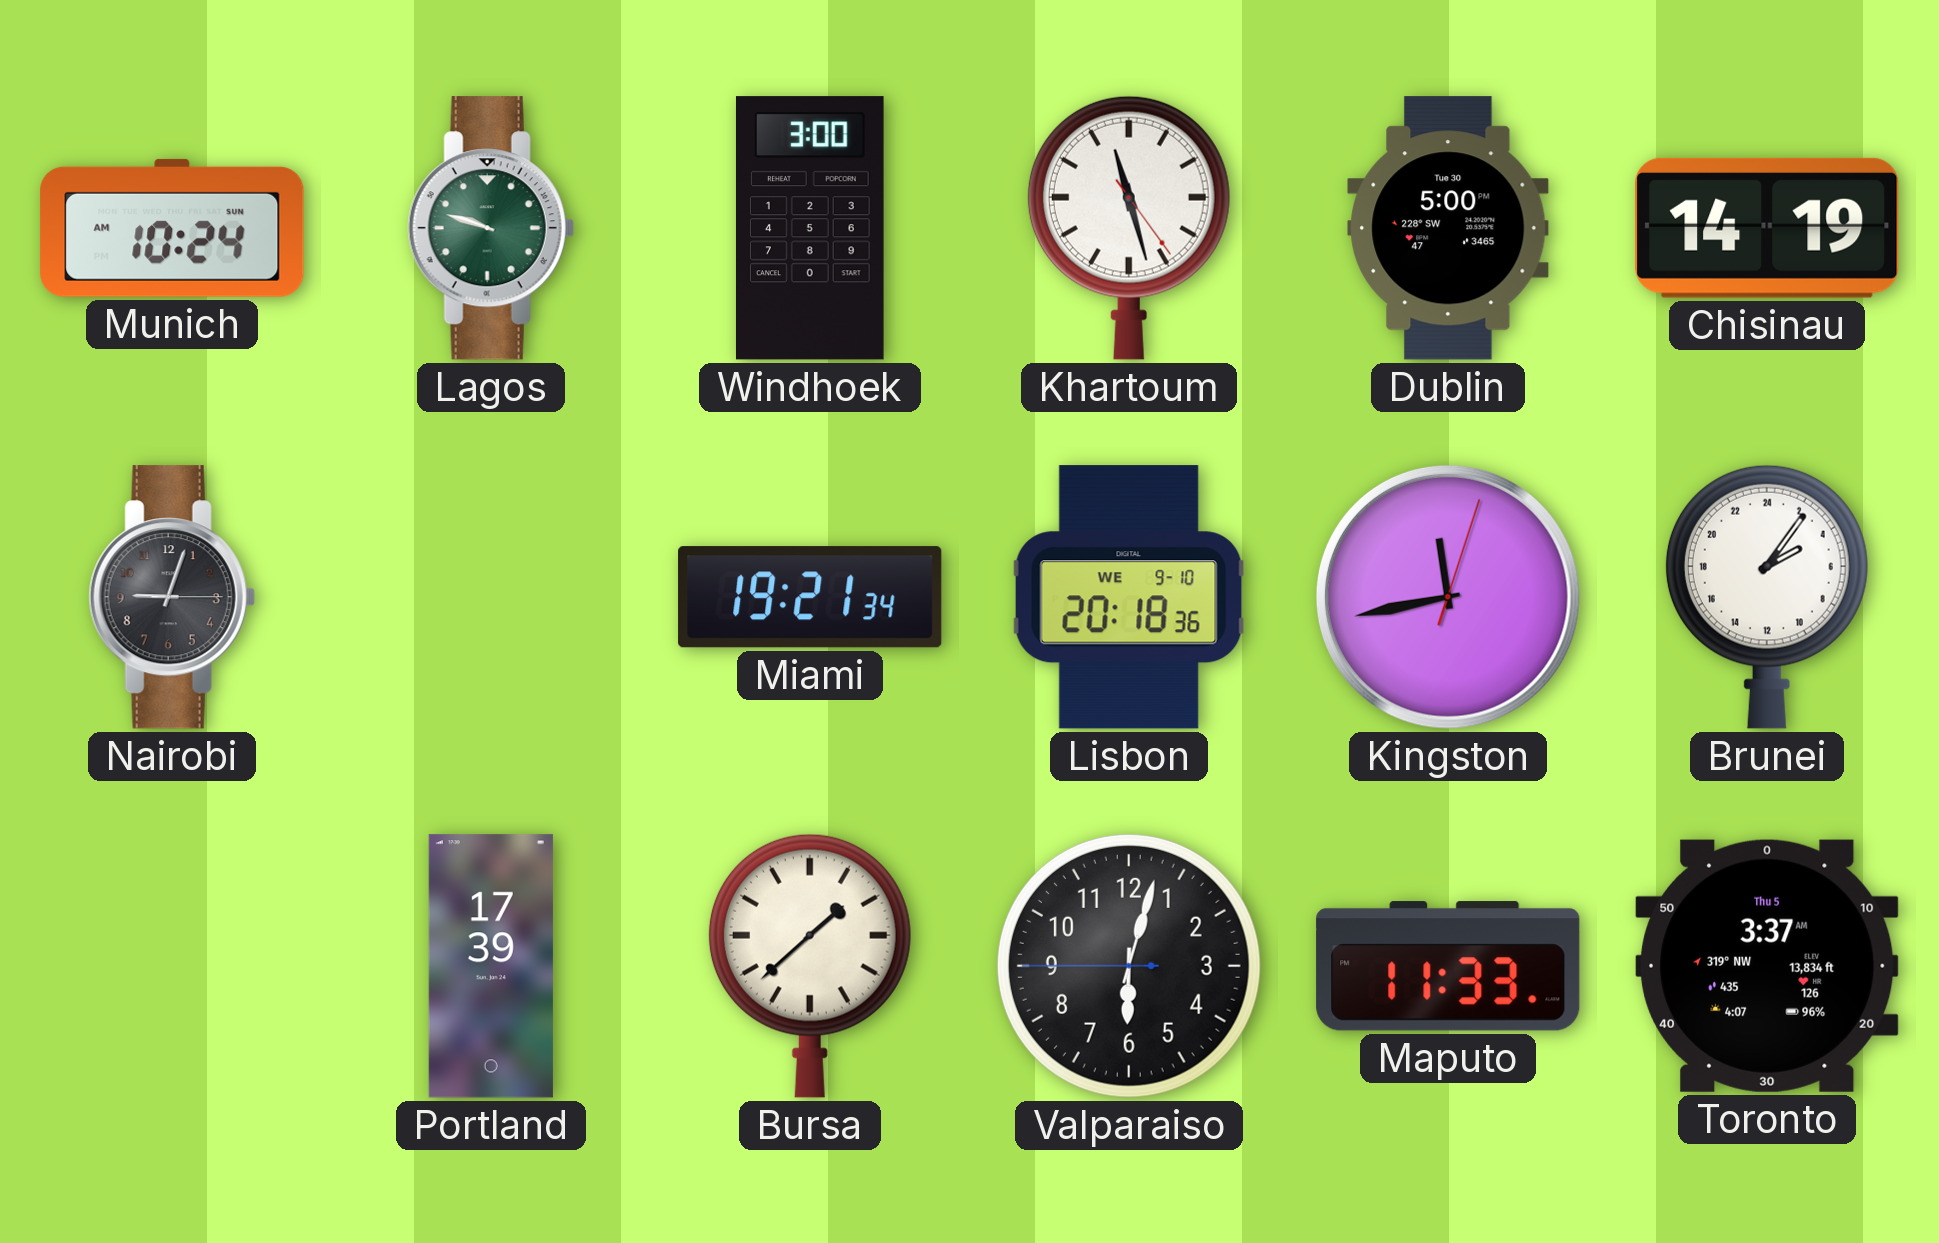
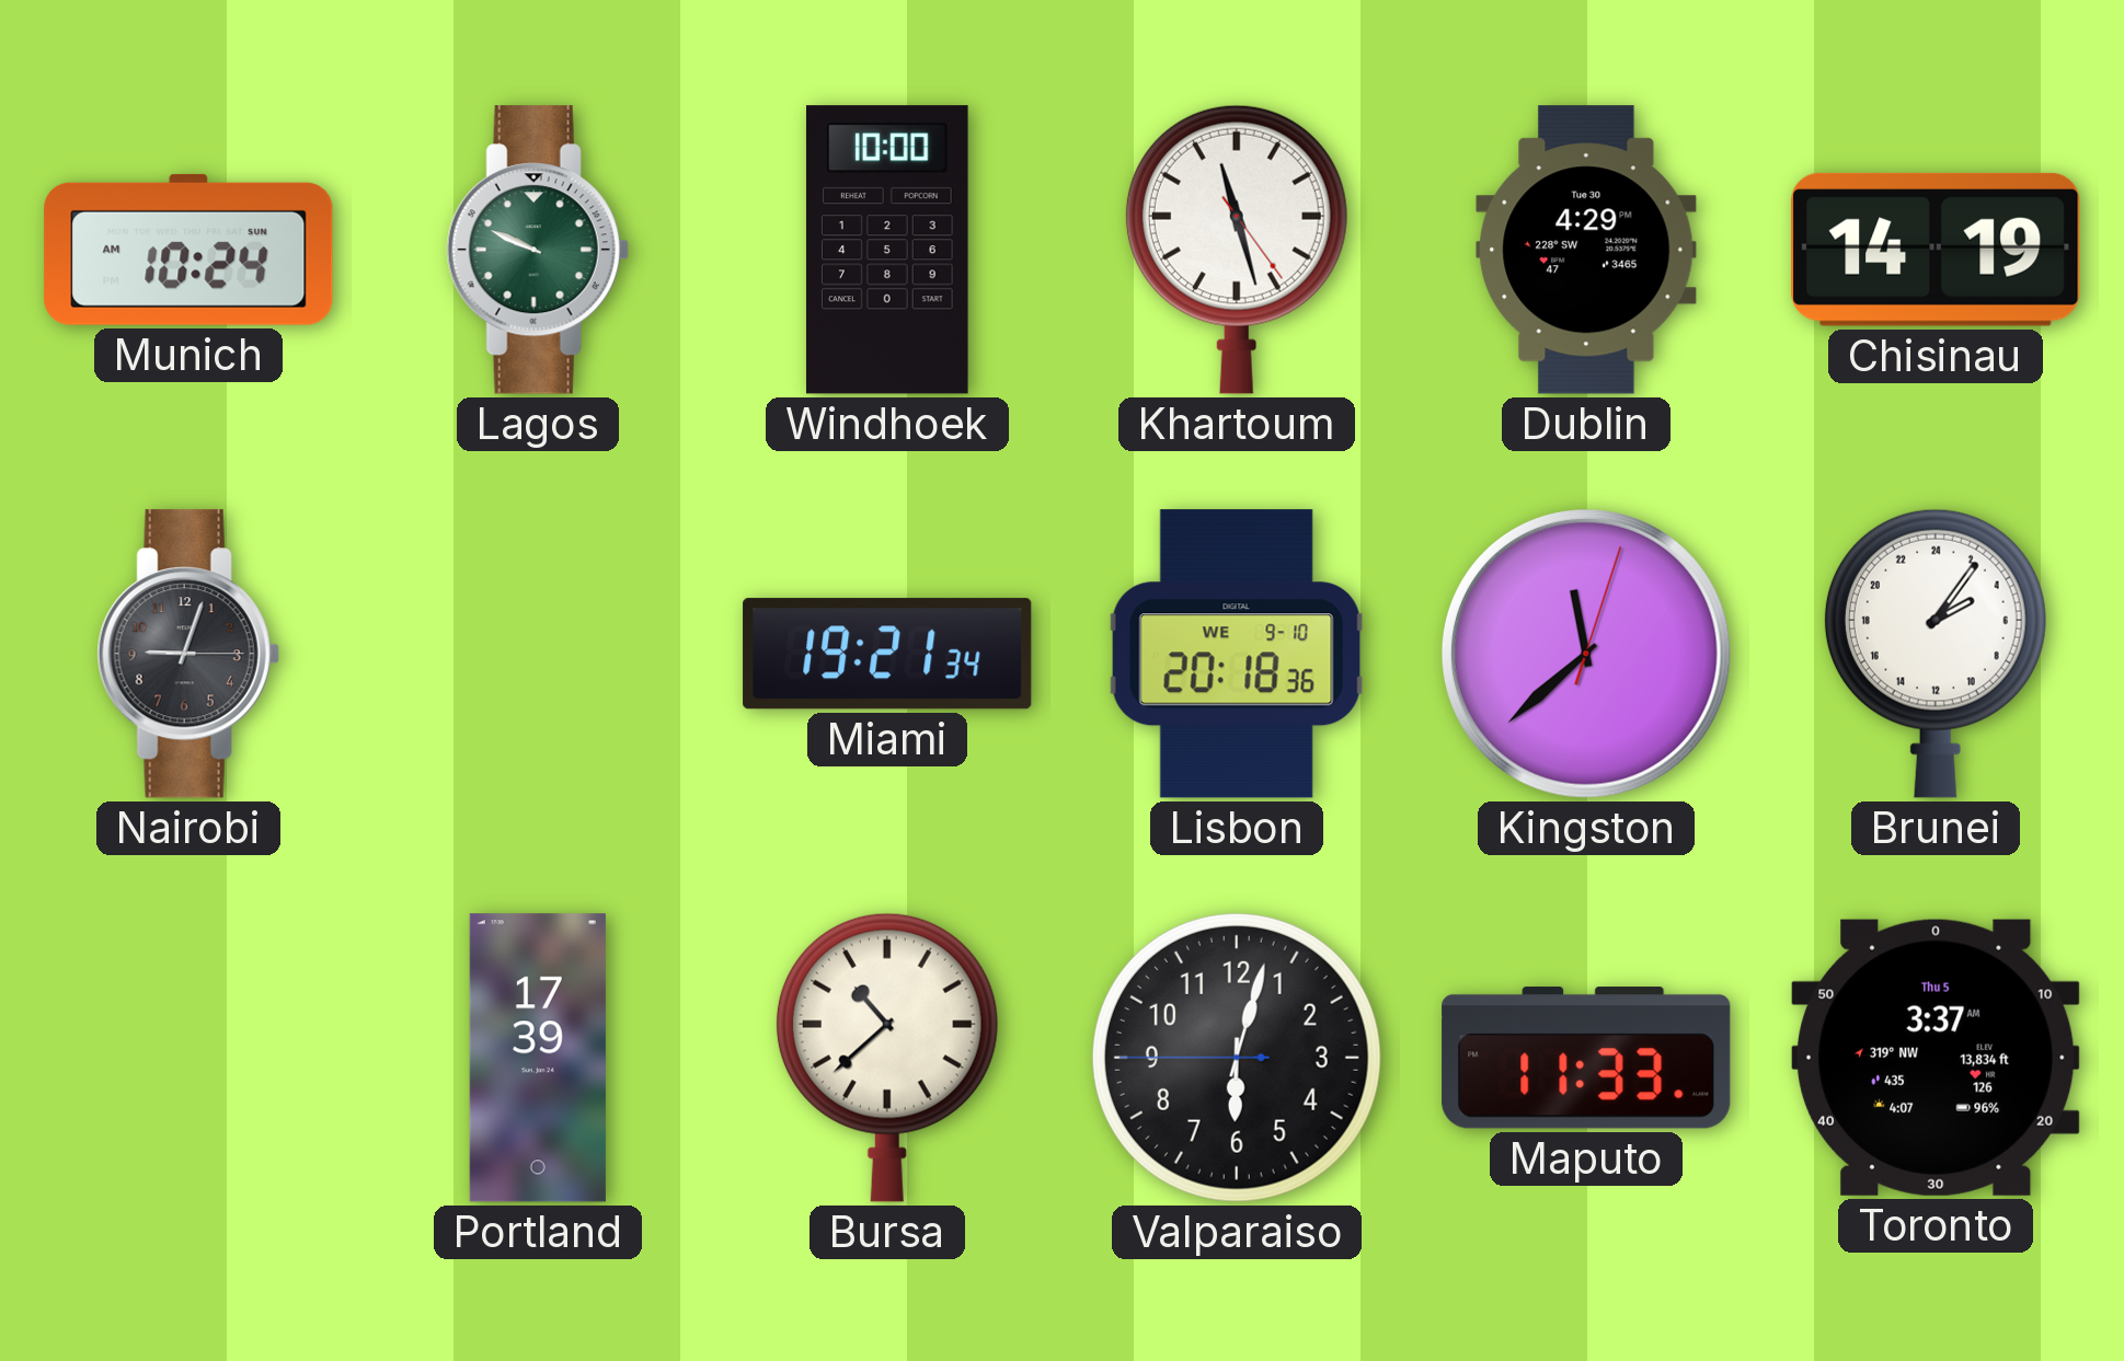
Lagos: 9:48 -> 9:49
Windhoek: 3:00 -> 10:00
Dublin: 5:00 -> 4:29
Kingston: 11:43 -> 11:38
Bursa: 1:38 -> 10:38
